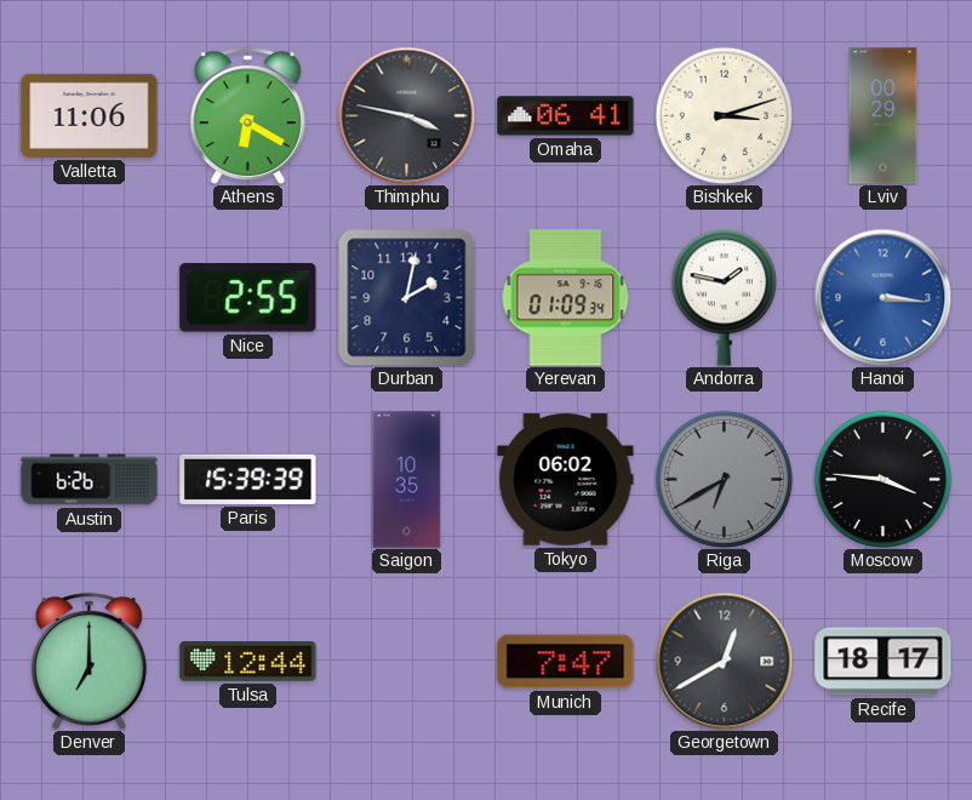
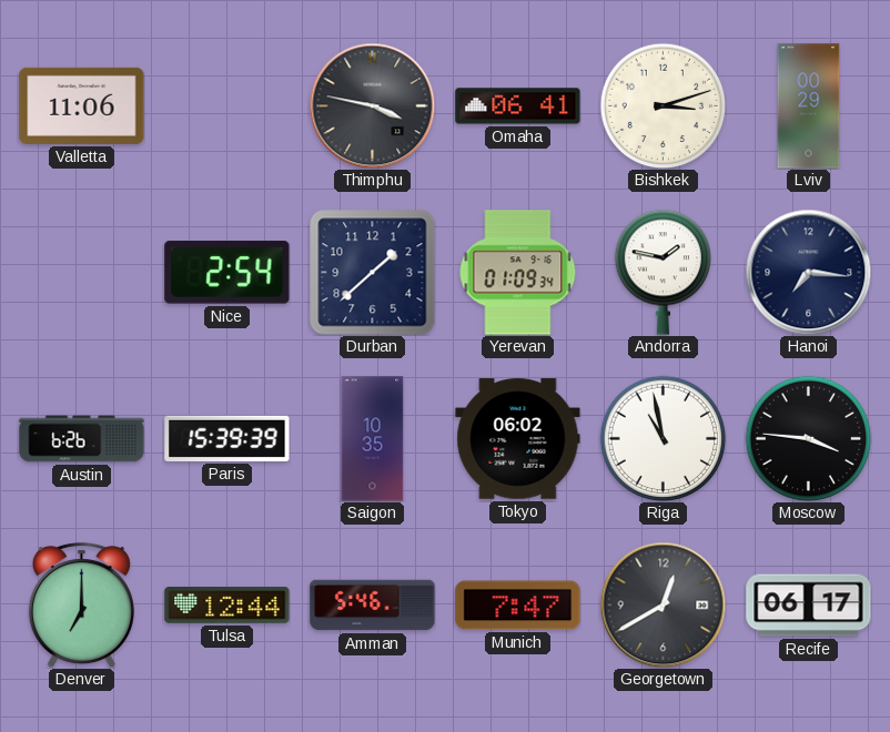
Athens: 6:20 -> none
Nice: 2:55 -> 2:54
Durban: 2:02 -> 1:38
Hanoi: 3:16 -> 7:16
Hanoi dial: blue -> navy
Riga: 6:40 -> 10:58
Riga dial: grey -> white
Amman: none -> 5:46
Recife: 18:17 -> 06:17
